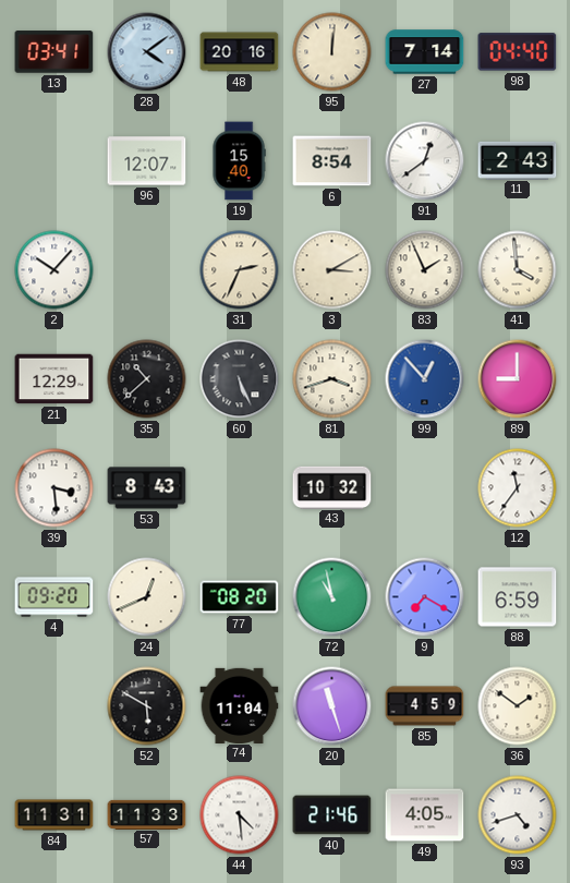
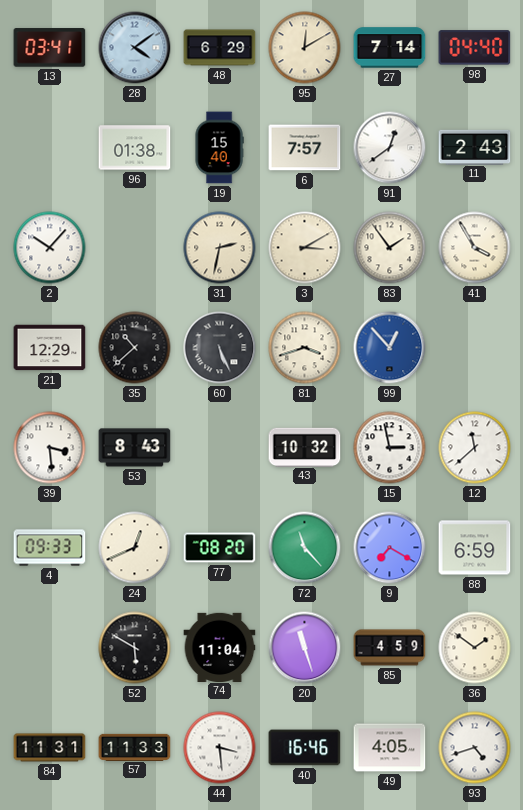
48: 20:16 -> 6:29
95: 12:01 -> 12:10
96: 12:07 -> 01:38
6: 8:54 -> 7:57
31: 2:34 -> 2:32
83: 1:56 -> 1:54
41: 3:59 -> 3:55
89: 9:00 -> none
15: none -> 2:58
12: 11:36 -> 11:38
4: 09:20 -> 09:33
72: 10:58 -> 11:23
44: 4:29 -> 3:29
40: 21:46 -> 16:46
